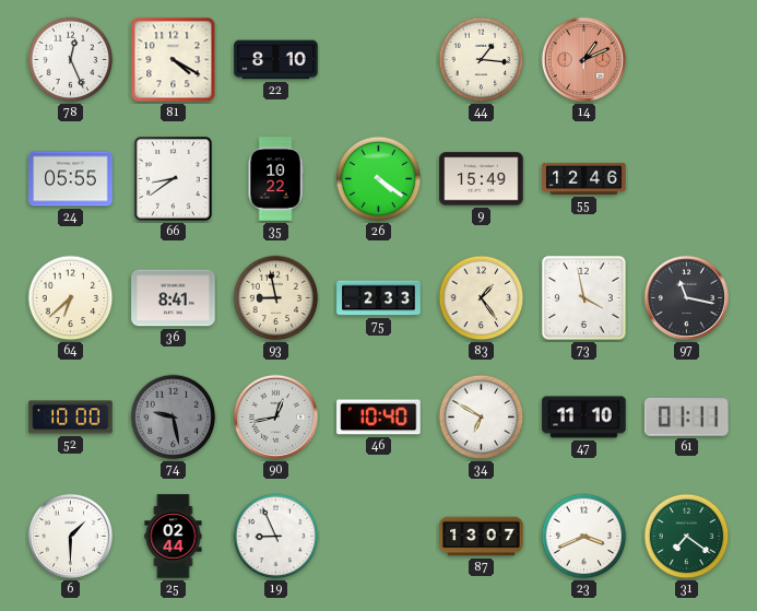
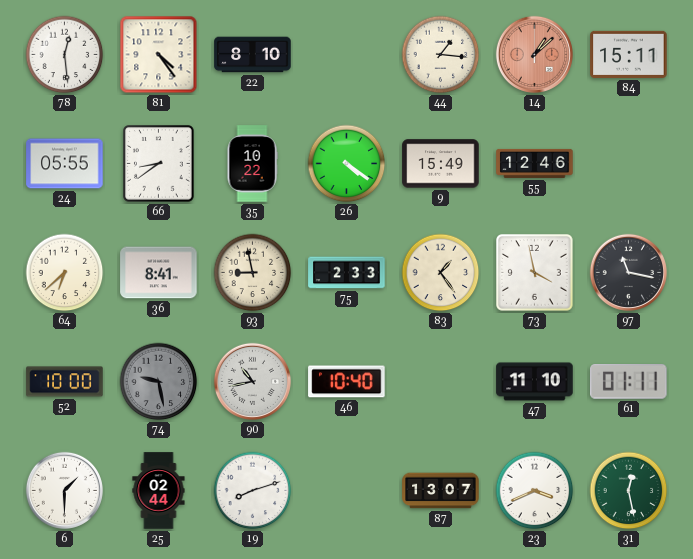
78: 12:26 -> 12:29
81: 4:20 -> 4:24
14: 1:11 -> 1:08
84: none -> 15:11
90: 12:43 -> 10:43
34: 6:50 -> none
19: 8:56 -> 8:12
31: 7:21 -> 12:28
